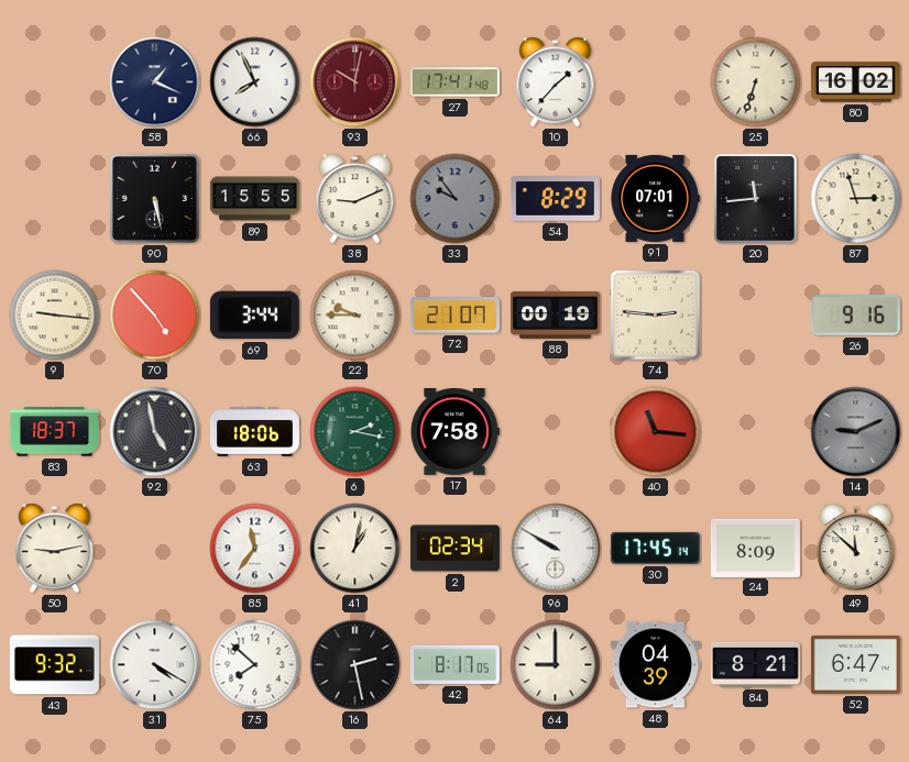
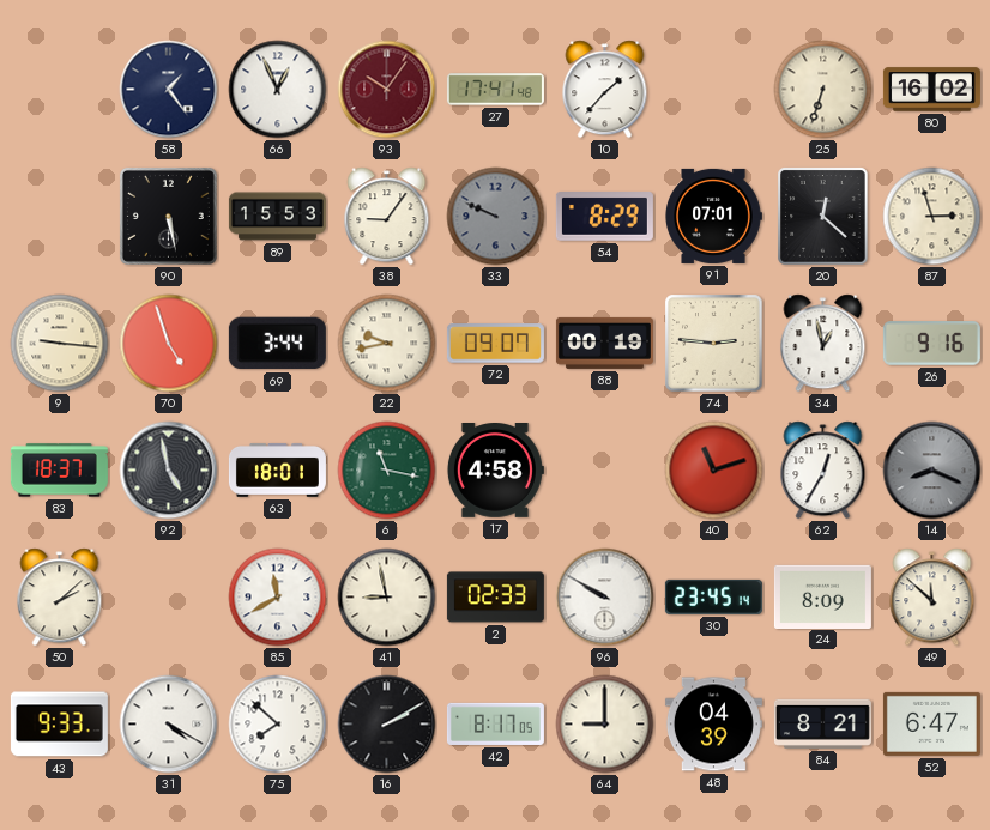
58: 1:19 -> 1:24
66: 7:56 -> 12:56
93: 10:02 -> 10:06
89: 15:55 -> 15:53
38: 9:11 -> 9:06
33: 9:54 -> 9:49
20: 11:44 -> 12:22
70: 4:53 -> 4:57
22: 9:45 -> 9:43
72: 21:07 -> 09:07
34: none -> 12:58
63: 18:06 -> 18:01
6: 2:17 -> 11:17
17: 7:58 -> 4:58
40: 11:16 -> 11:12
62: none -> 12:35
14: 9:11 -> 8:19
50: 9:13 -> 2:08
85: 11:36 -> 11:40
41: 1:02 -> 8:58
2: 02:34 -> 02:33
30: 17:45 -> 23:45
43: 9:32 -> 9:33
16: 2:28 -> 2:10
